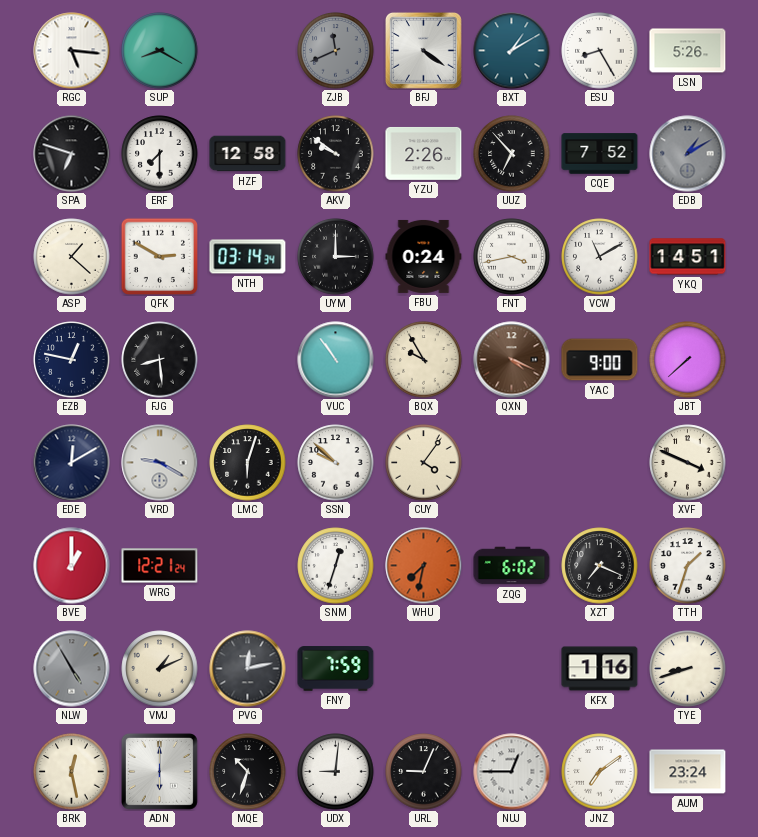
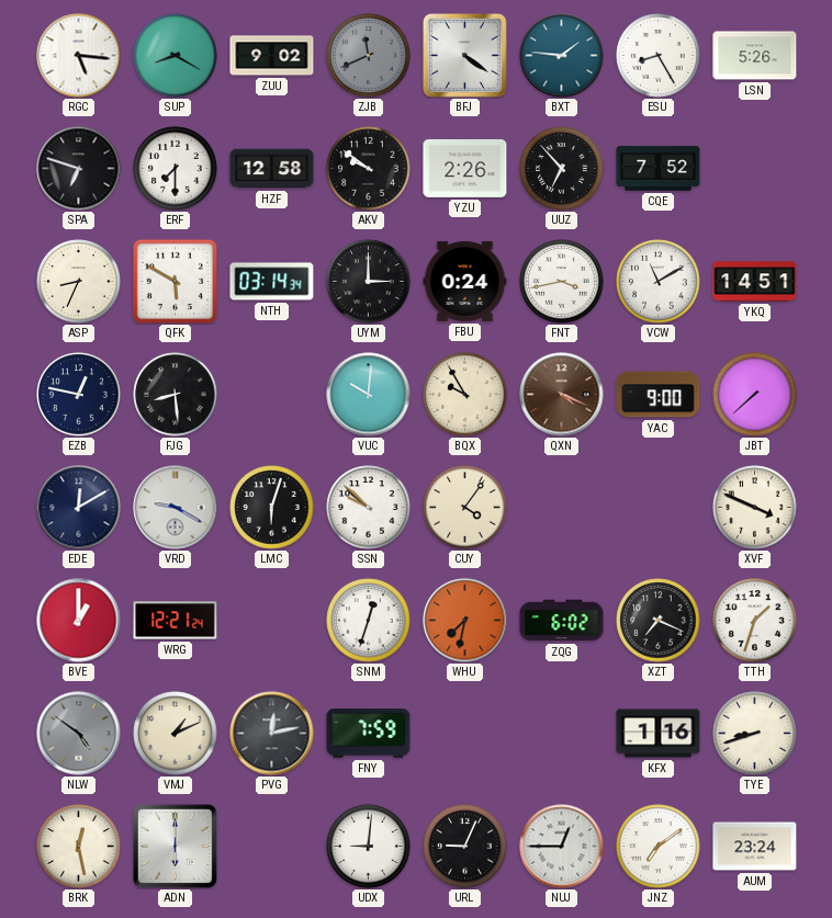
ZUU: none -> 9:02
BXT: 1:10 -> 1:46
EDB: 1:10 -> none
ASP: 1:22 -> 8:34
QFK: 2:50 -> 5:50
VUC: 10:54 -> 10:01
NLW: 4:55 -> 4:51
MQE: 10:33 -> none
